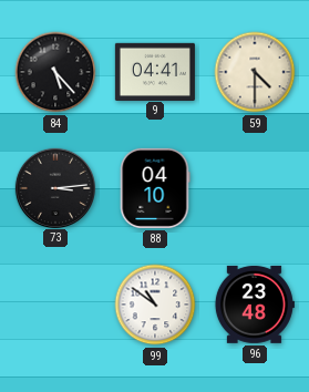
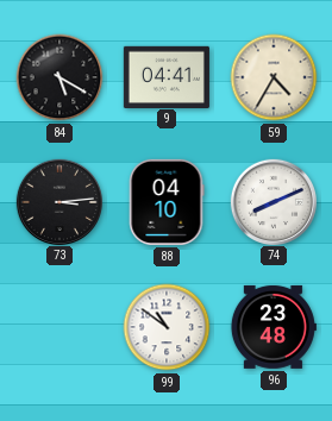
84: 5:23 -> 5:20
59: 4:30 -> 4:35
74: none -> 8:11
